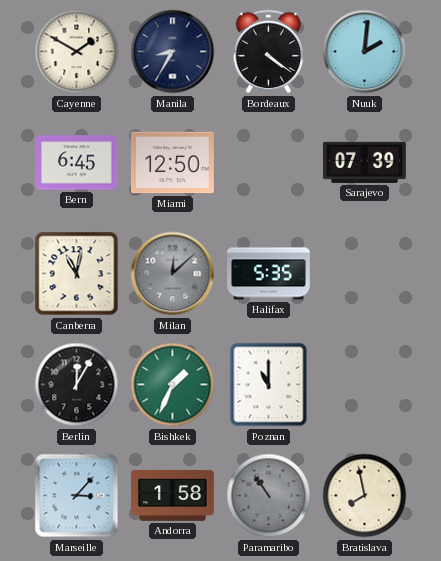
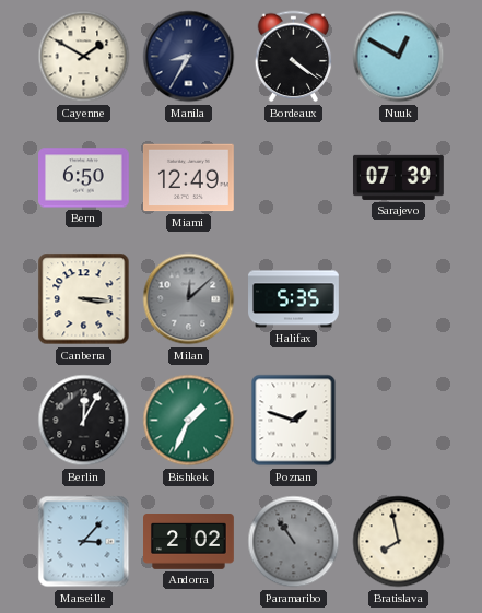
Nuuk: 2:01 -> 12:50
Bern: 6:45 -> 6:50
Miami: 12:50 -> 12:49
Canberra: 11:02 -> 3:16
Poznan: 11:00 -> 1:48
Andorra: 1:58 -> 2:02
